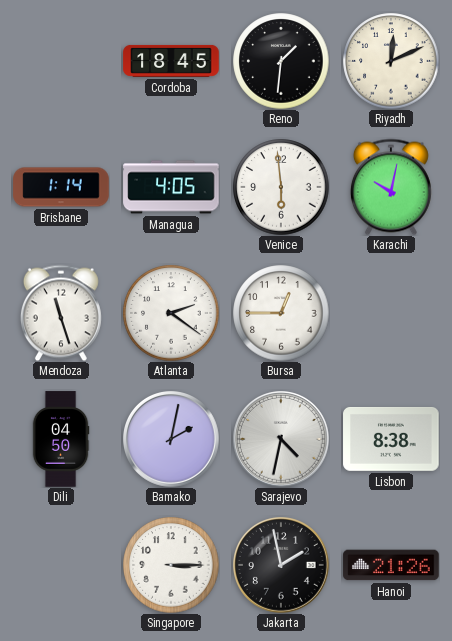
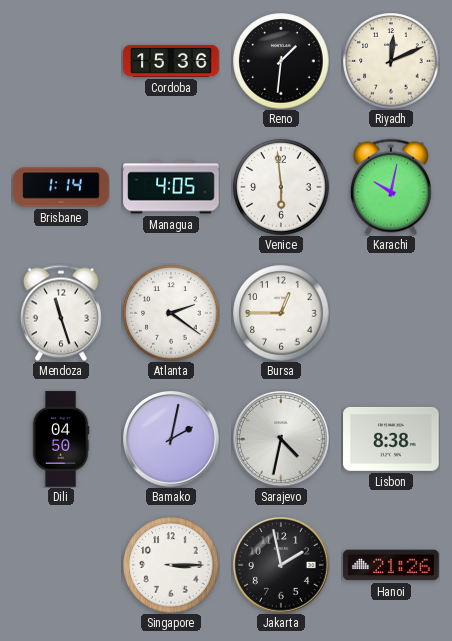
Cordoba: 18:45 -> 15:36
